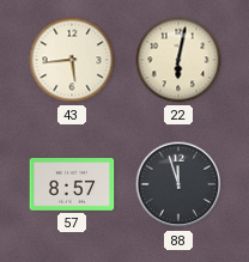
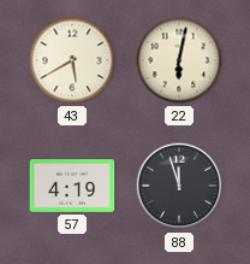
43: 5:44 -> 5:40
57: 8:57 -> 4:19
